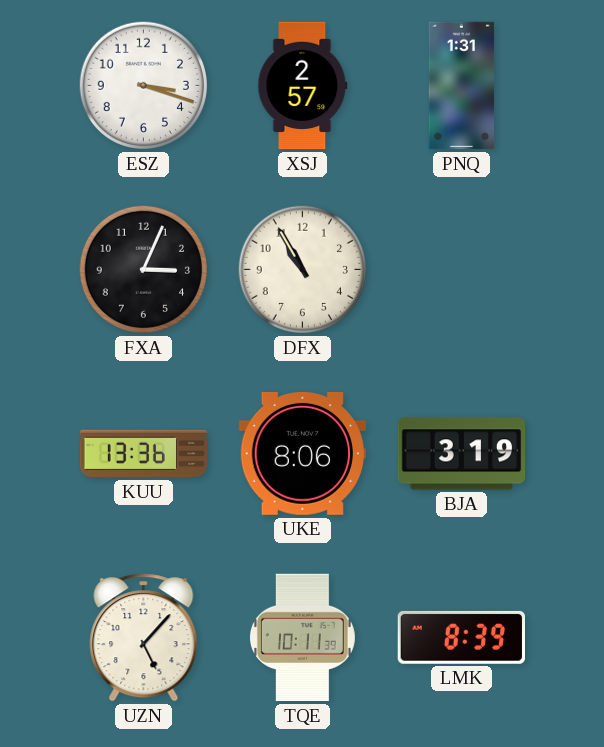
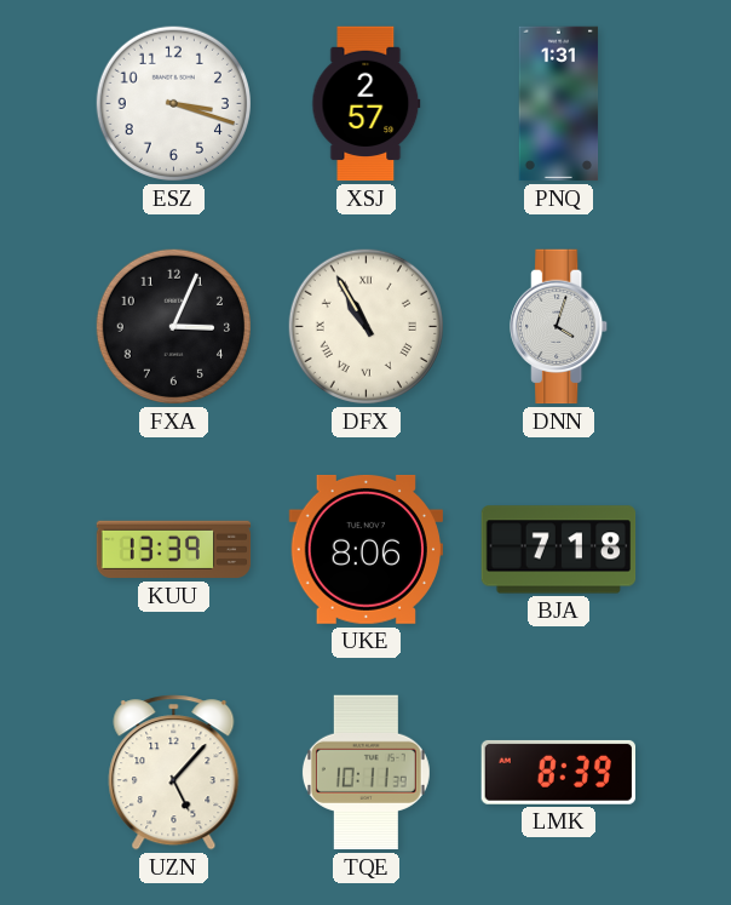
DFX numerals: Arabic -> Roman
DNN: none -> 4:03
KUU: 13:36 -> 13:39
BJA: 3:19 -> 7:18
